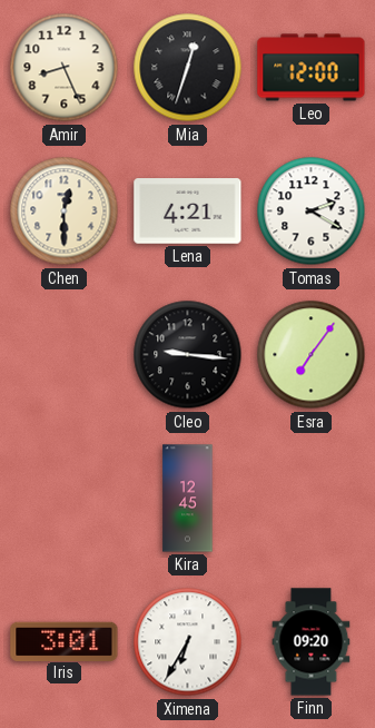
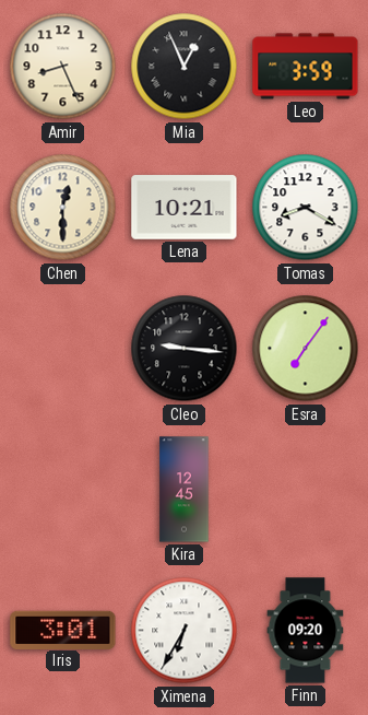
Mia: 12:33 -> 12:56
Leo: 12:00 -> 3:59
Lena: 4:21 -> 10:21
Tomas: 2:20 -> 8:20
